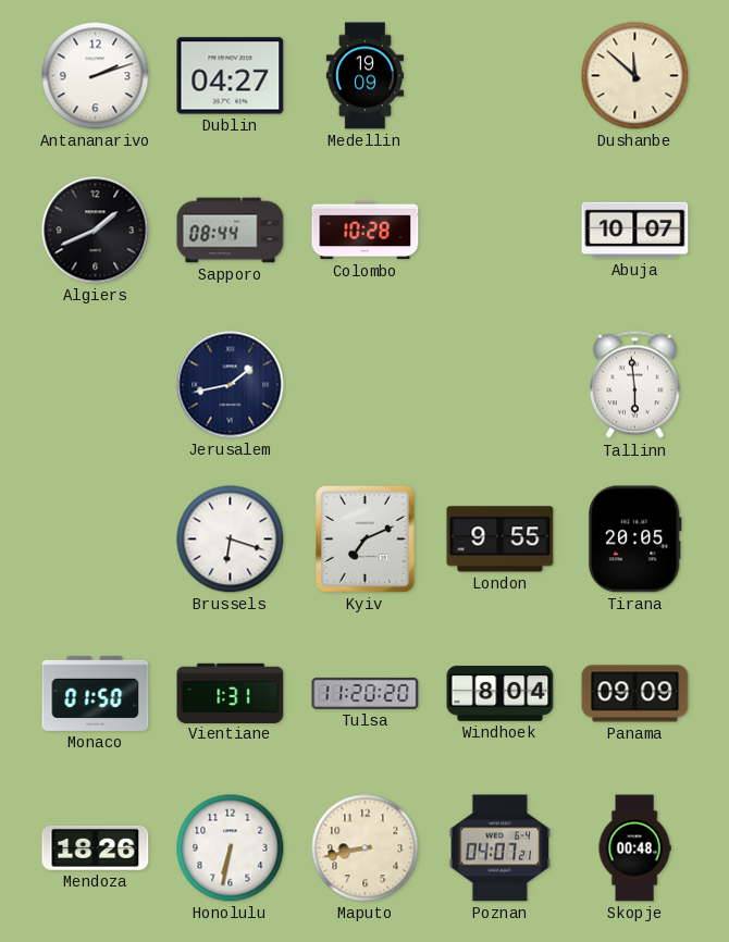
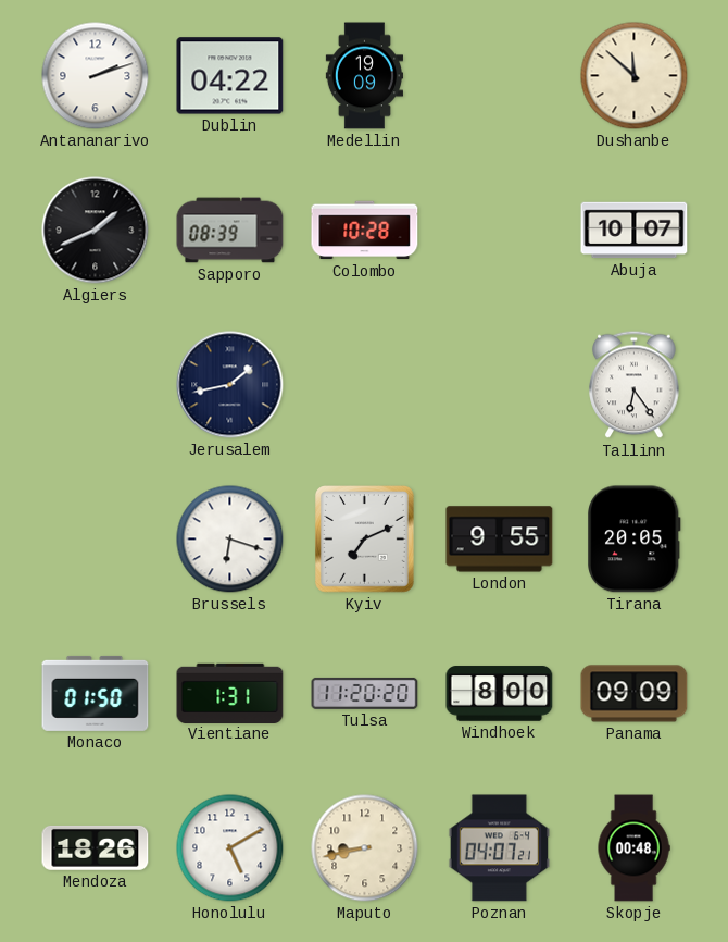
Dublin: 04:27 -> 04:22
Sapporo: 08:44 -> 08:39
Tallinn: 5:59 -> 6:24
Windhoek: 8:04 -> 8:00
Honolulu: 6:32 -> 5:10
